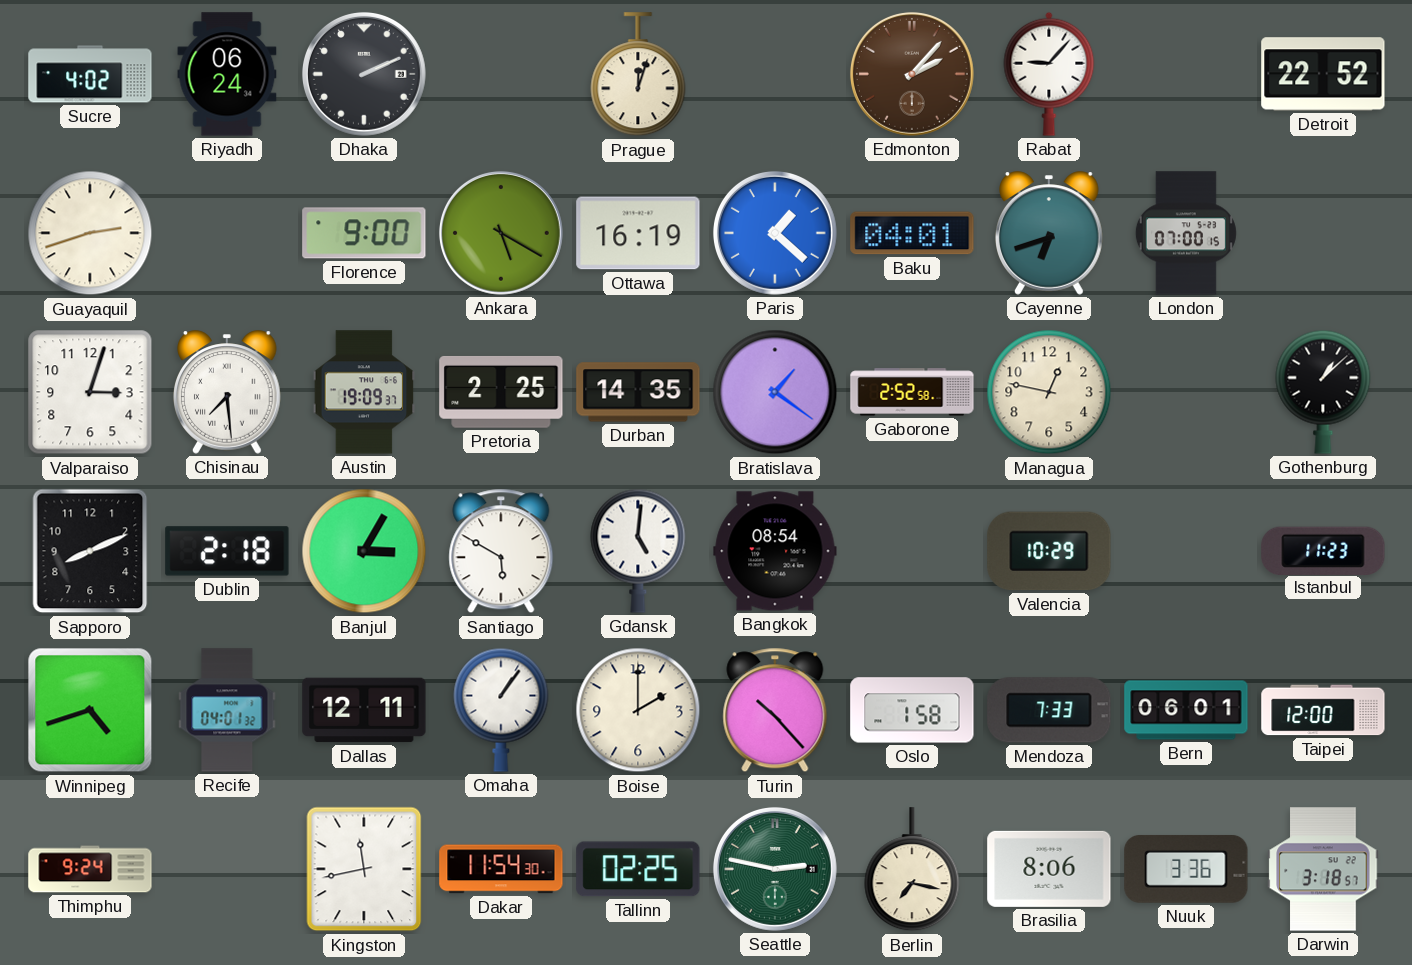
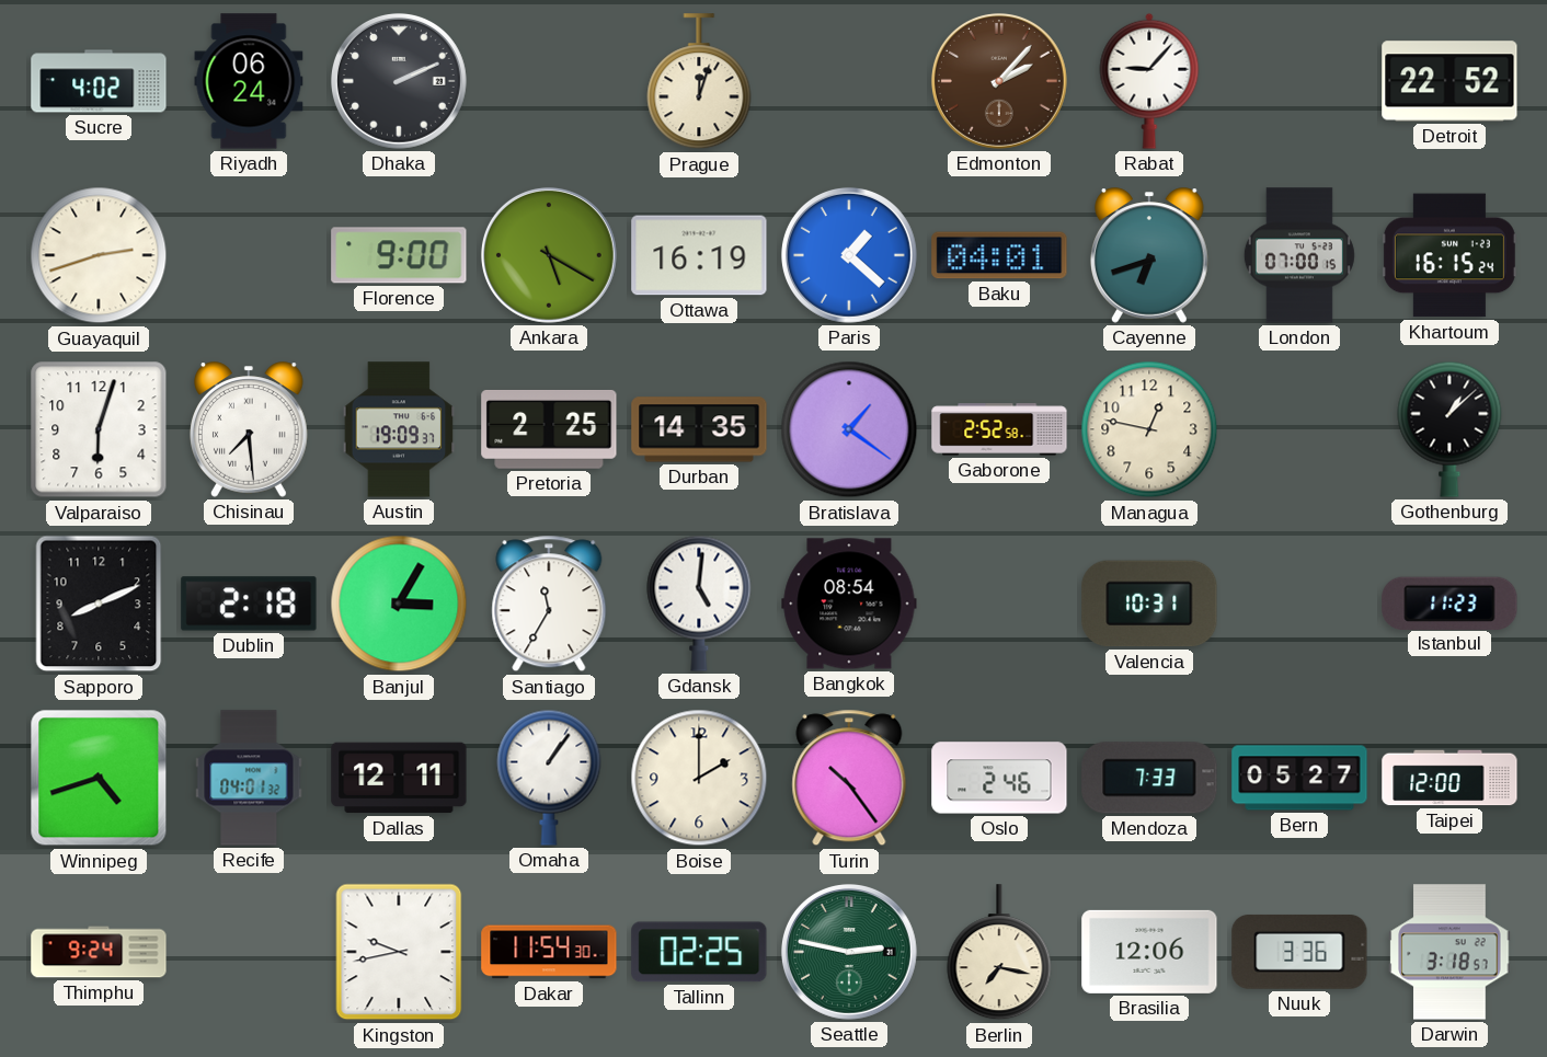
Khartoum: none -> 16:15
Valparaiso: 3:03 -> 6:03
Santiago: 5:50 -> 11:35
Valencia: 10:29 -> 10:31
Turin: 10:23 -> 10:24
Oslo: 1:58 -> 2:46
Bern: 06:01 -> 05:27
Kingston: 11:43 -> 9:43
Brasilia: 8:06 -> 12:06
